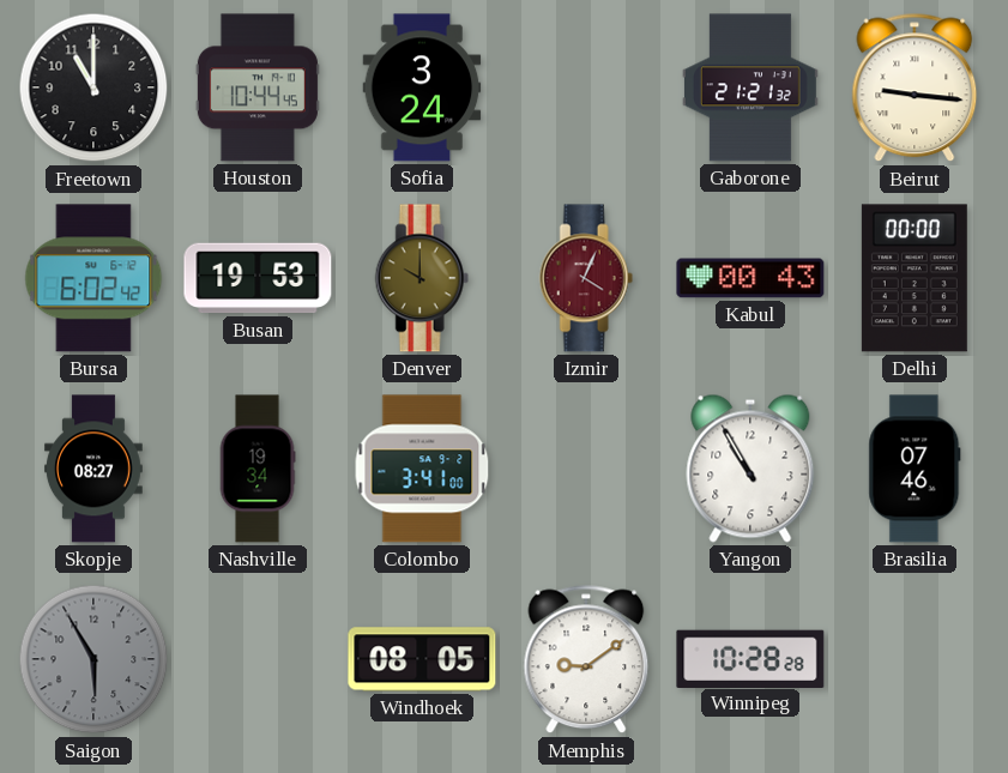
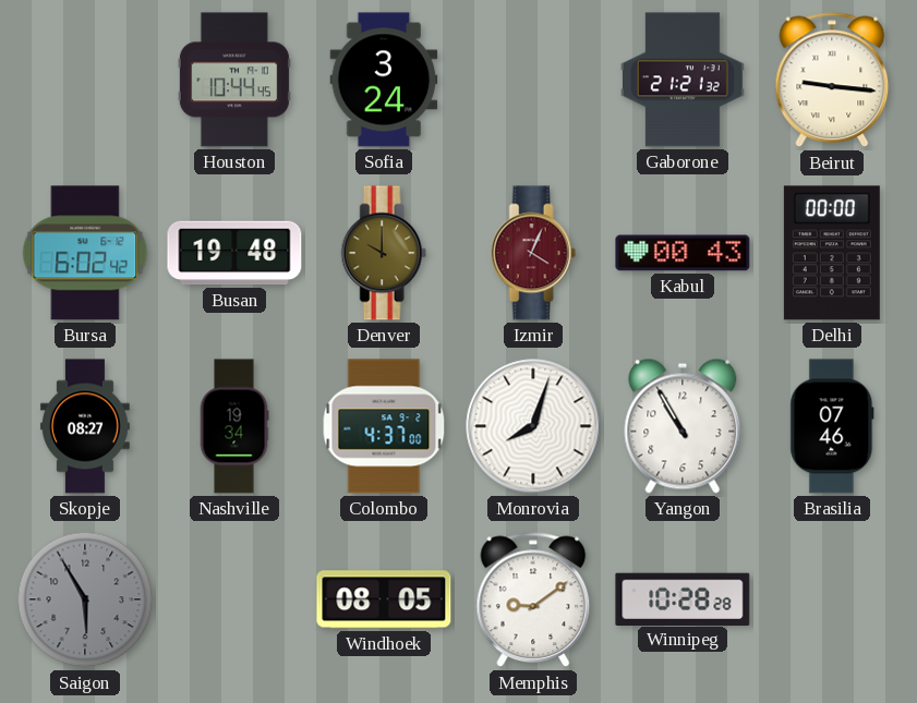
Freetown: 11:00 -> none
Busan: 19:53 -> 19:48
Colombo: 3:41 -> 4:37
Monrovia: none -> 8:03
